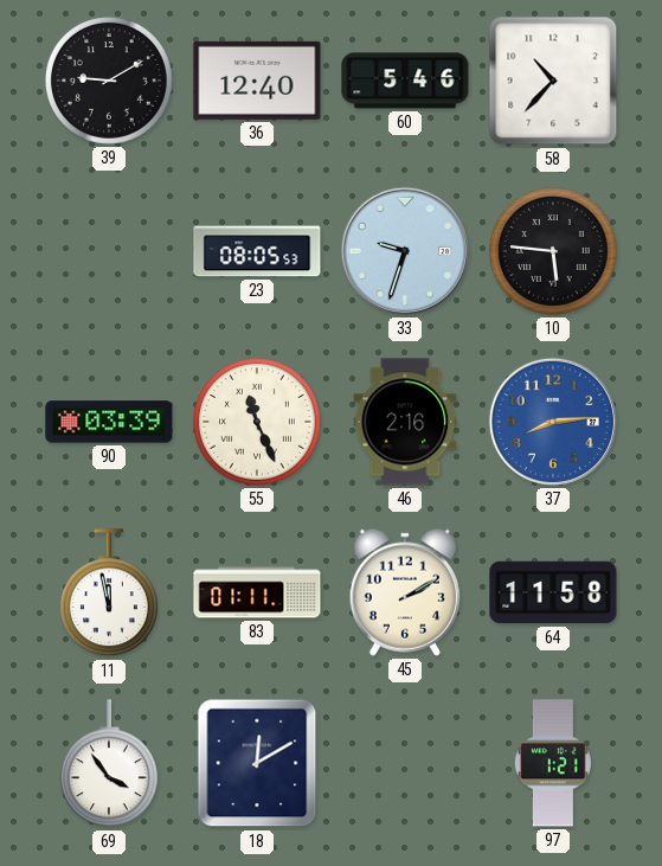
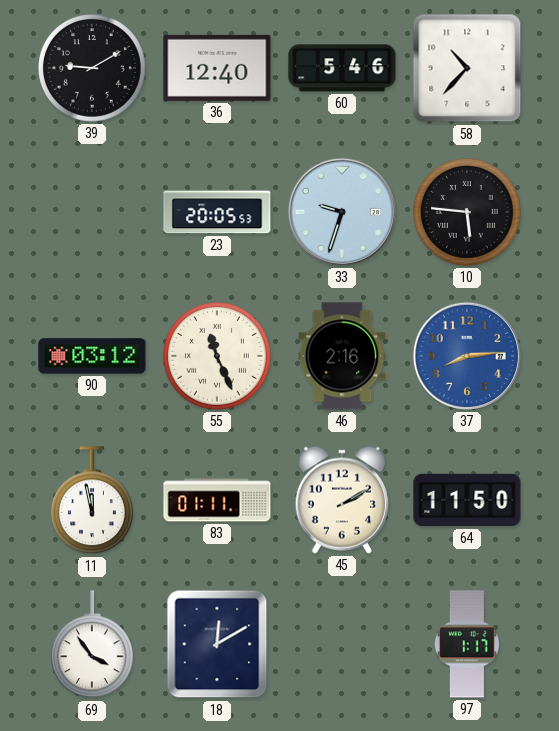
23: 08:05 -> 20:05
90: 03:39 -> 03:12
64: 11:58 -> 11:50
97: 1:21 -> 1:17
